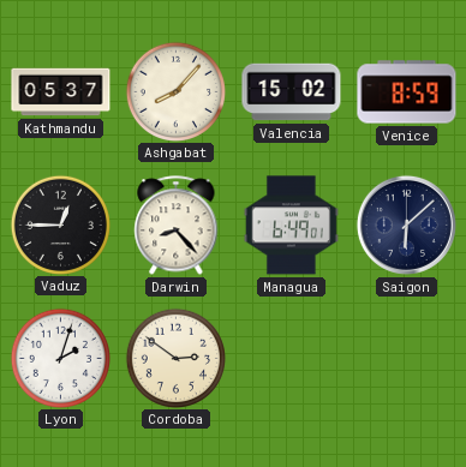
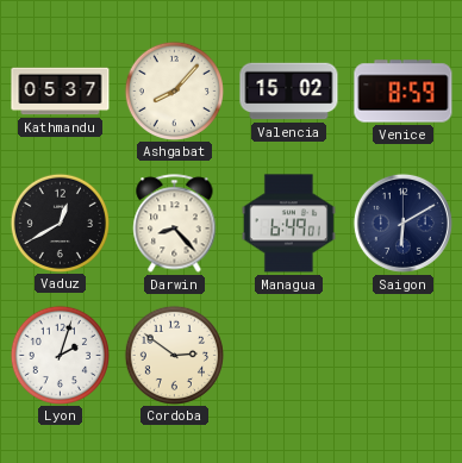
Vaduz: 12:45 -> 12:40
Saigon: 6:08 -> 6:10
